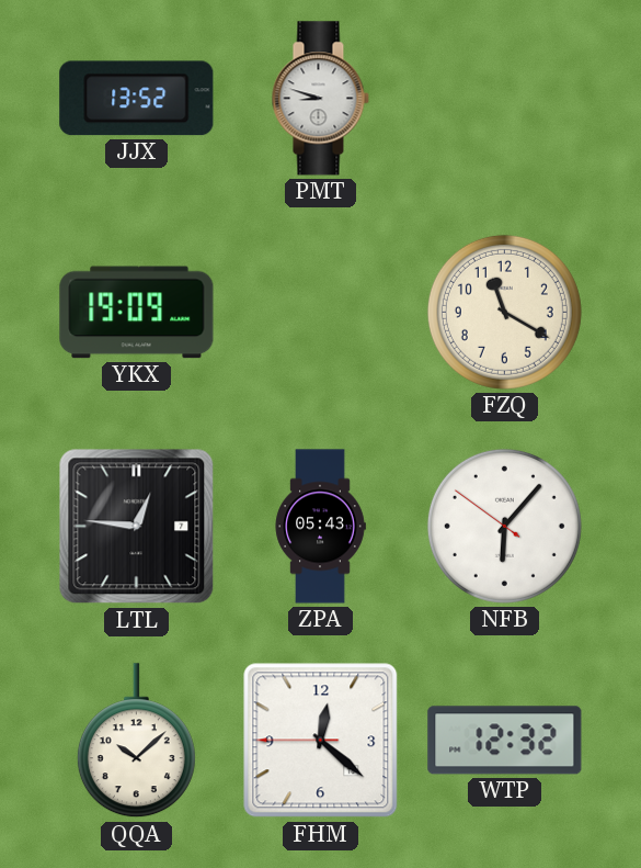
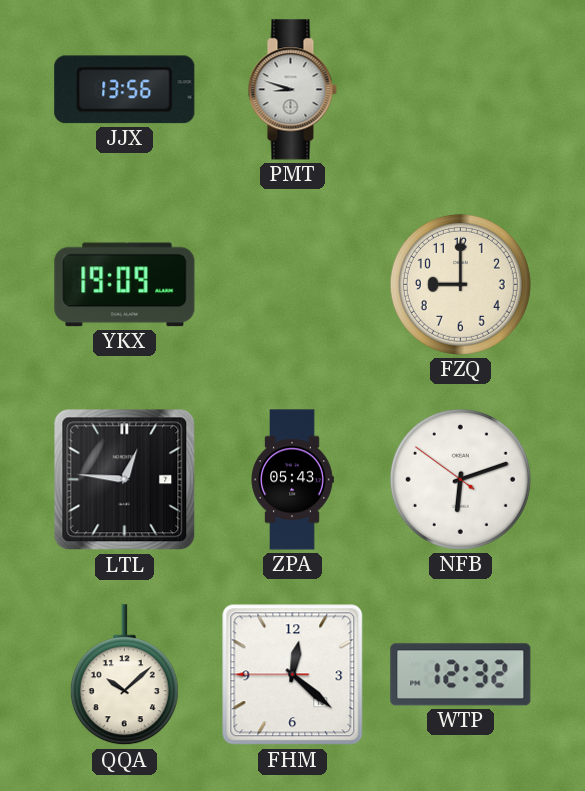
JJX: 13:52 -> 13:56
FZQ: 11:20 -> 9:00
NFB: 6:06 -> 6:11
